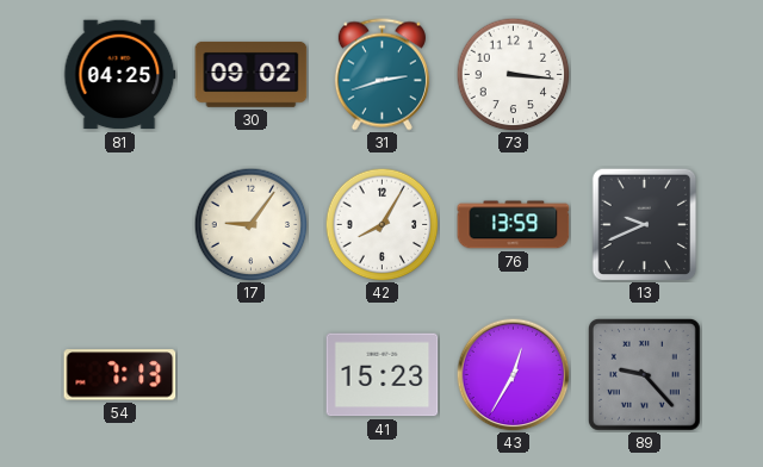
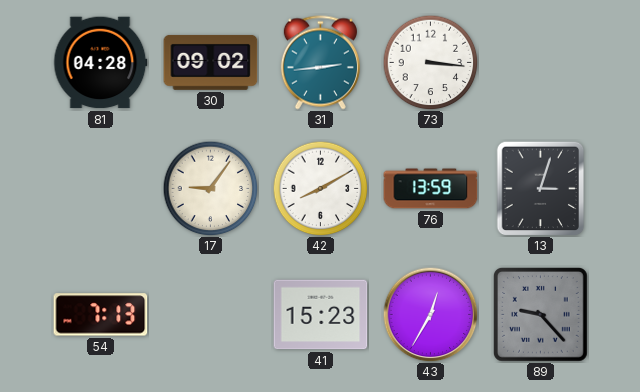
81: 04:25 -> 04:28
31: 2:42 -> 2:44
42: 8:05 -> 8:10
13: 9:41 -> 3:03
